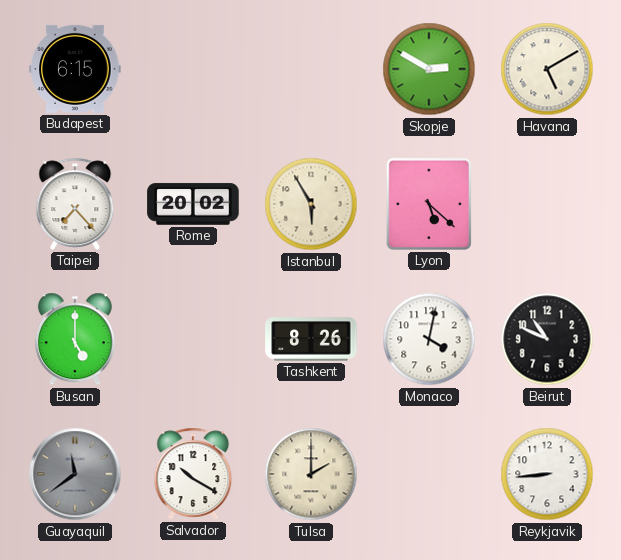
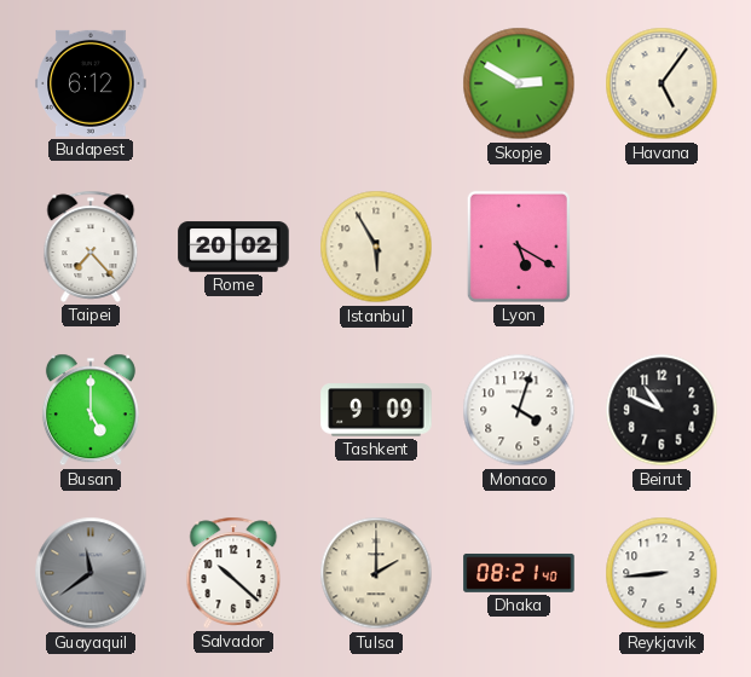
Budapest: 6:15 -> 6:12
Havana: 5:10 -> 5:06
Lyon: 5:22 -> 5:20
Tashkent: 8:26 -> 9:09
Monaco: 4:02 -> 4:03
Salvador: 10:20 -> 10:22
Dhaka: none -> 08:21
